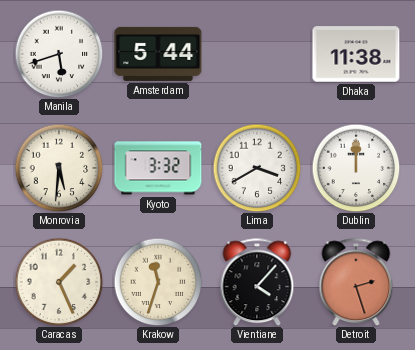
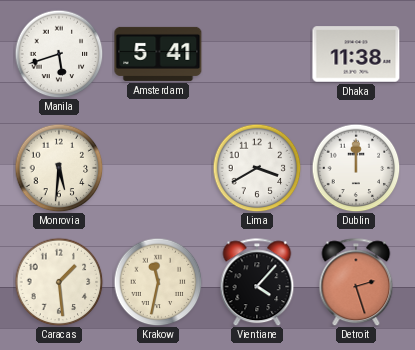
Amsterdam: 5:44 -> 5:41
Kyoto: 3:32 -> none
Caracas: 1:26 -> 1:29
Krakow: 11:33 -> 11:32
